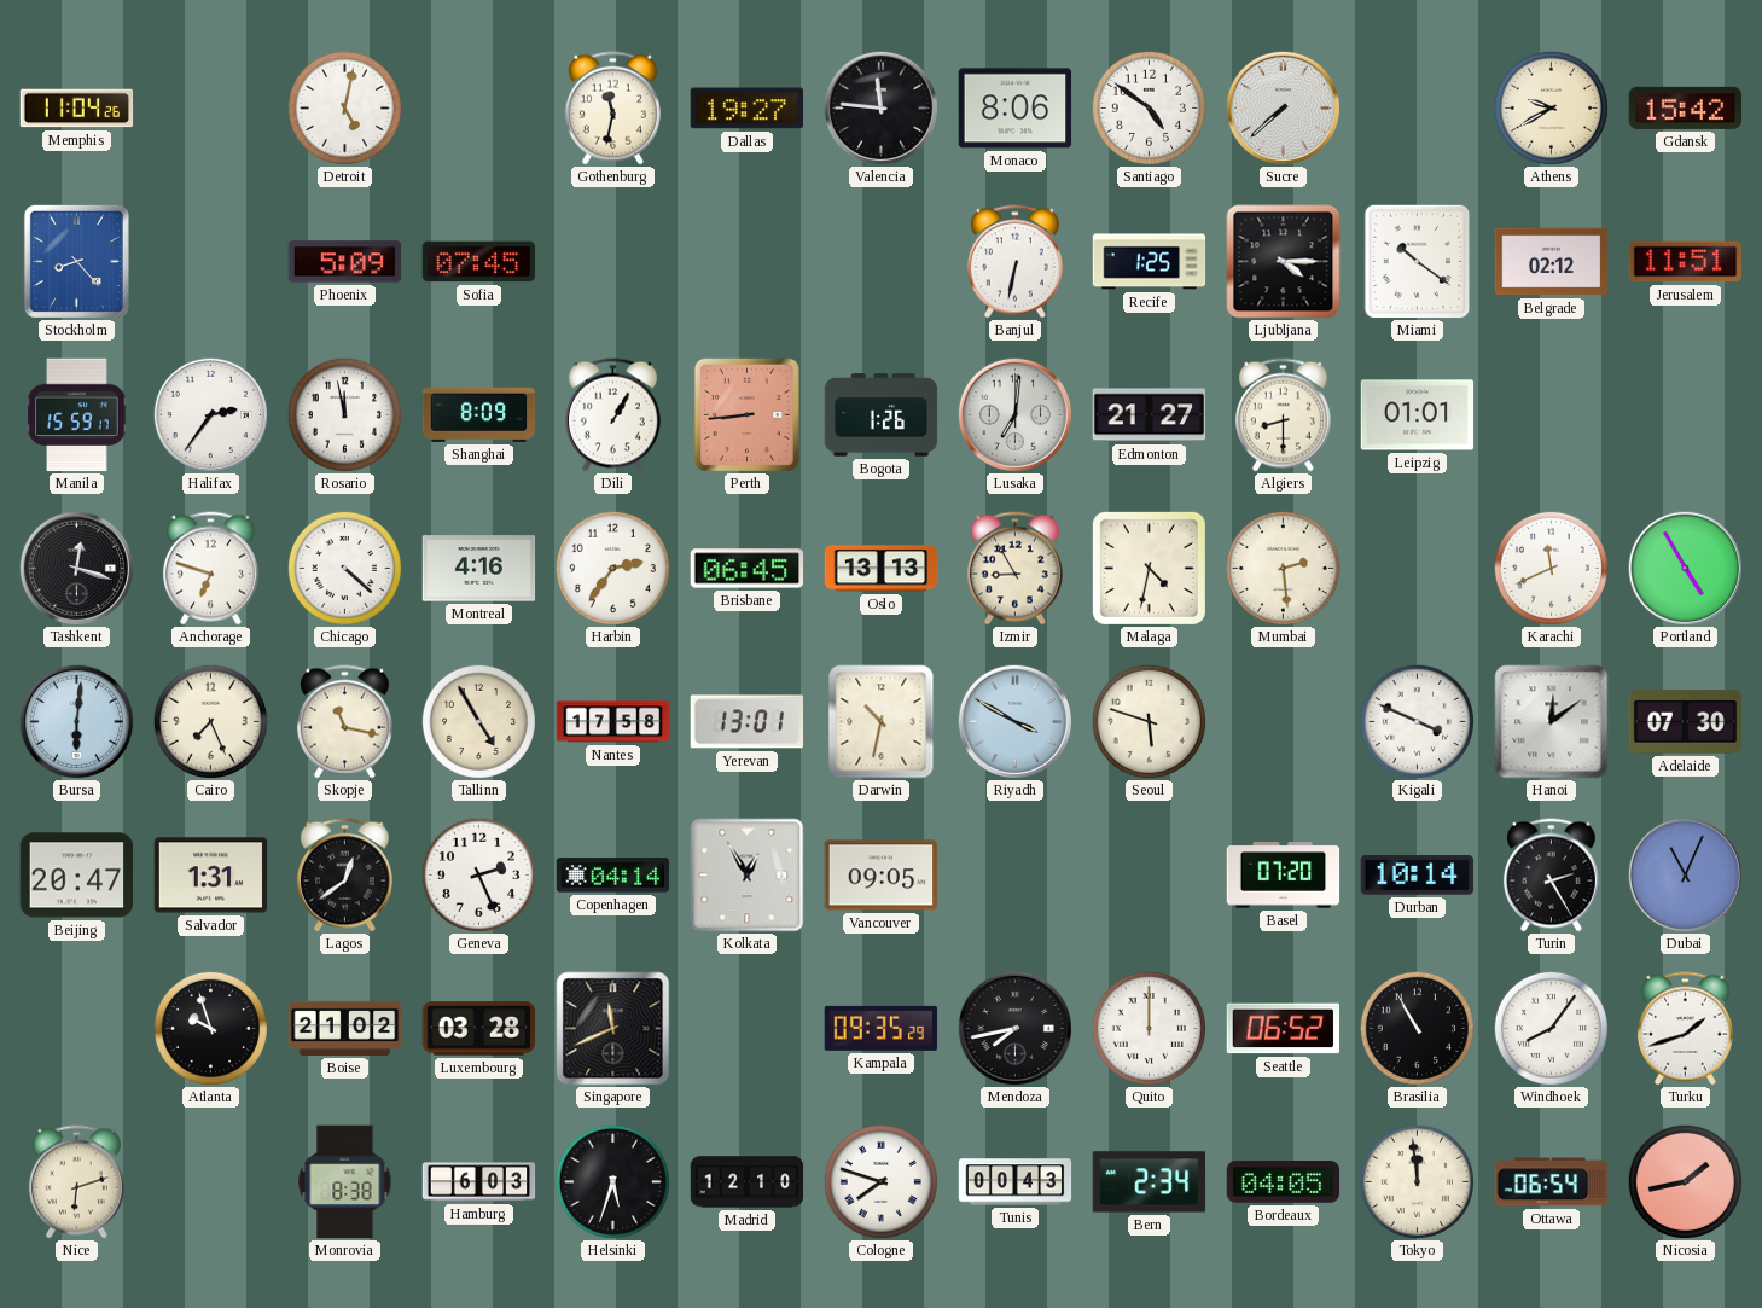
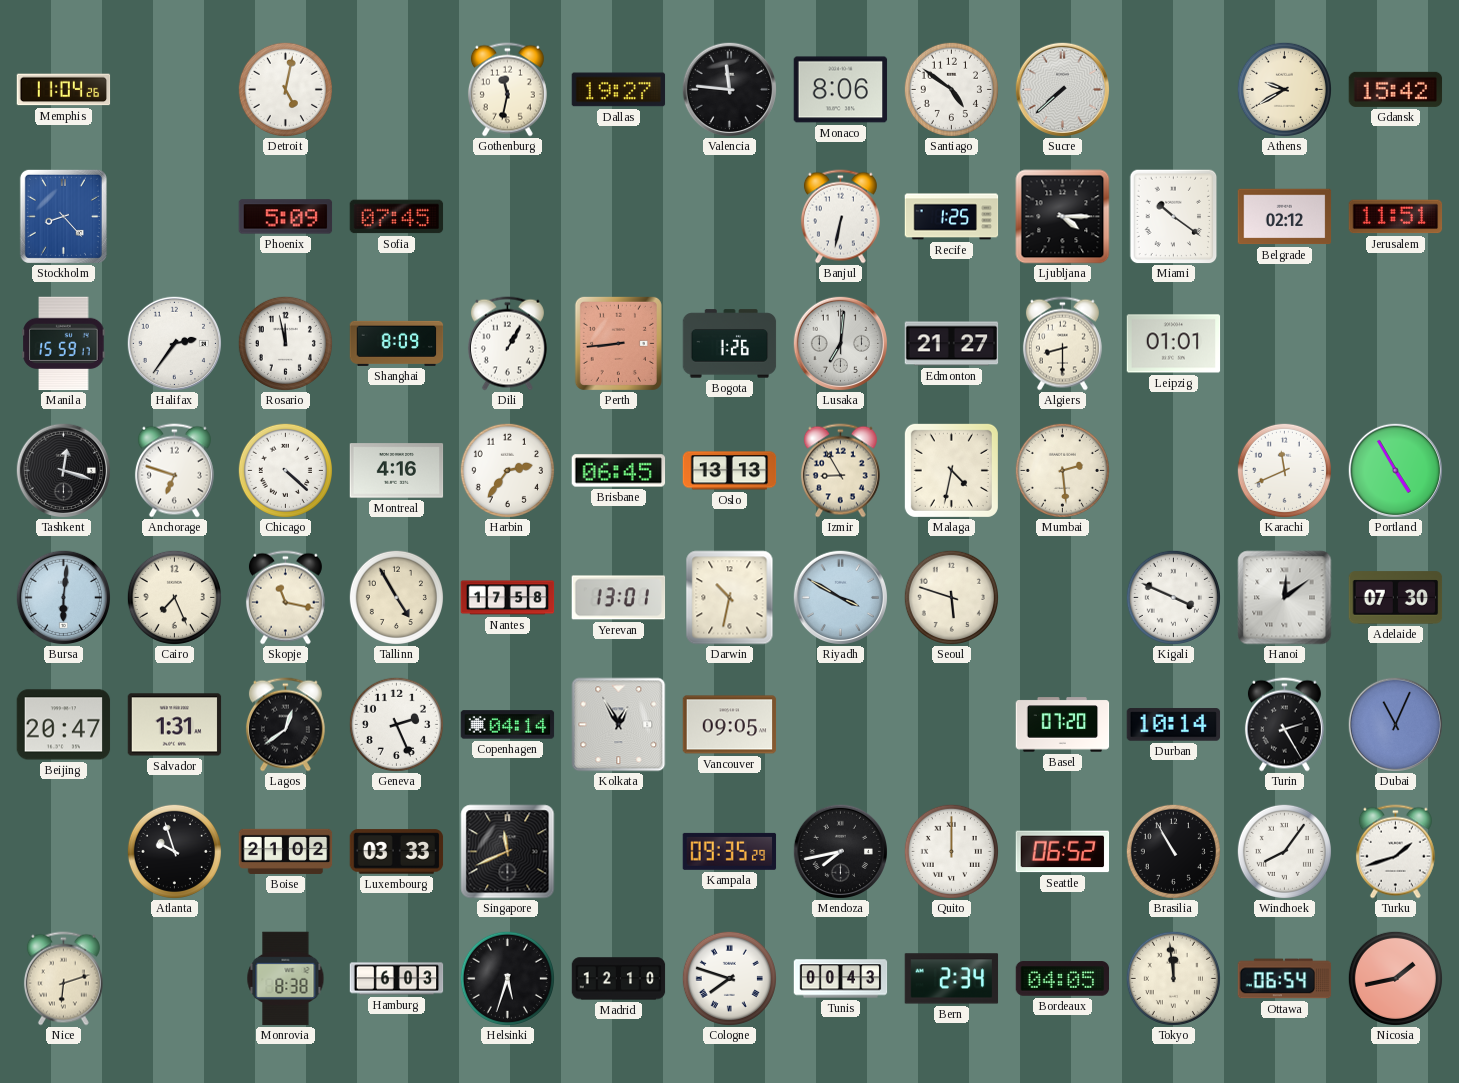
Luxembourg: 03:28 -> 03:33
